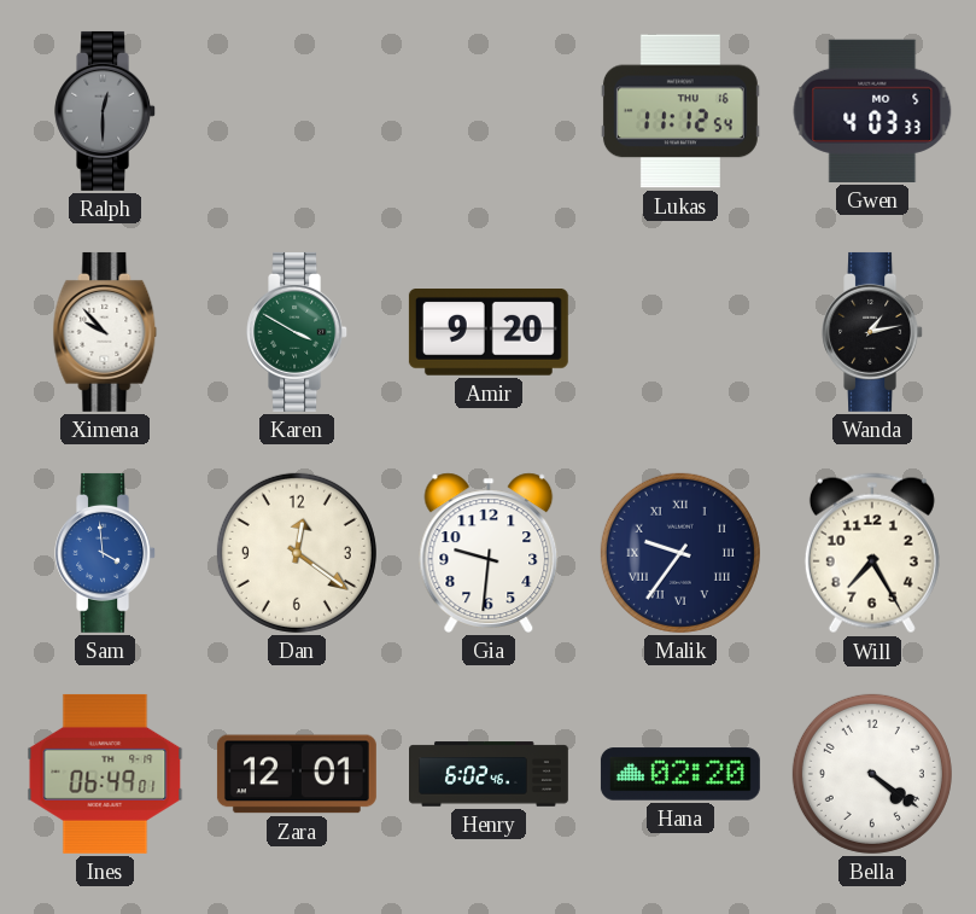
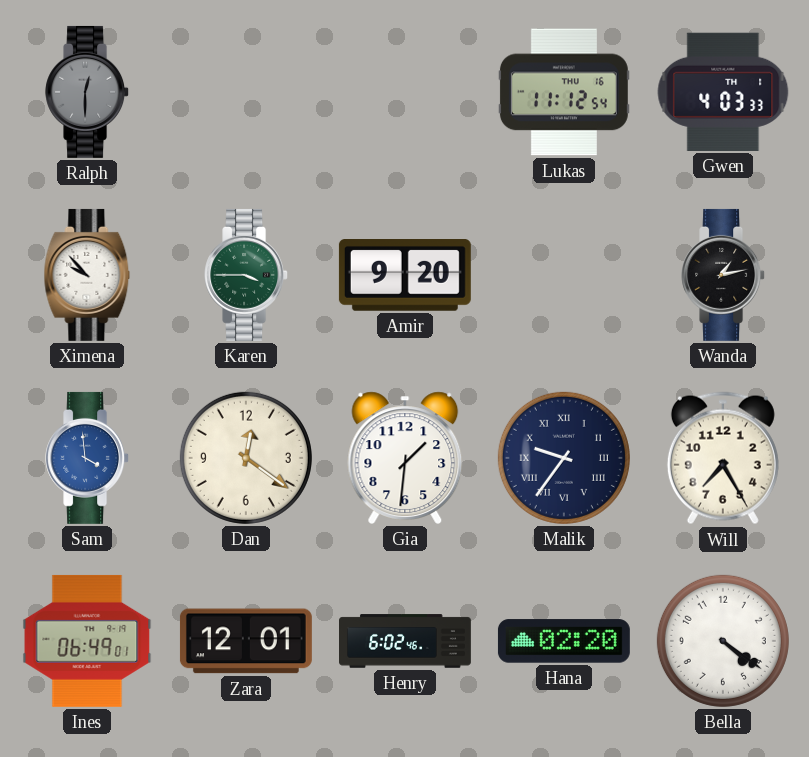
Gwen date: MO 5 -> TH 1
Karen: 3:50 -> 3:45
Gia: 9:31 -> 1:31
